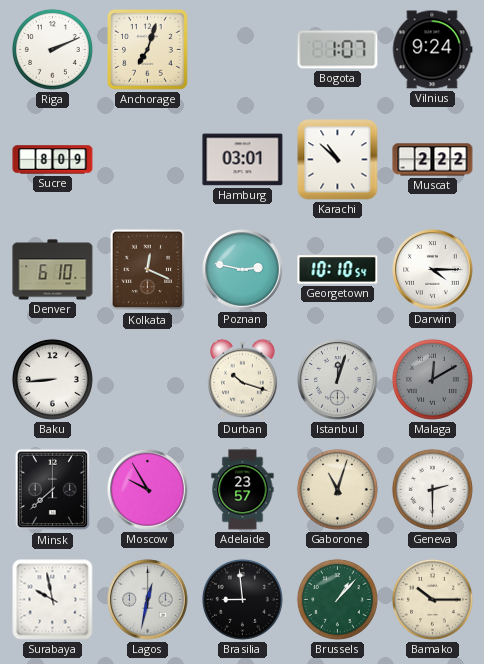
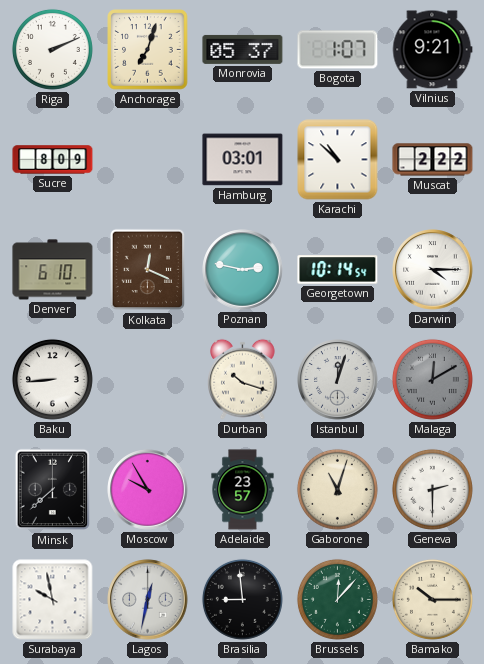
Monrovia: none -> 05:37
Vilnius: 9:24 -> 9:21
Georgetown: 10:10 -> 10:14
Brussels: 1:07 -> 12:07
